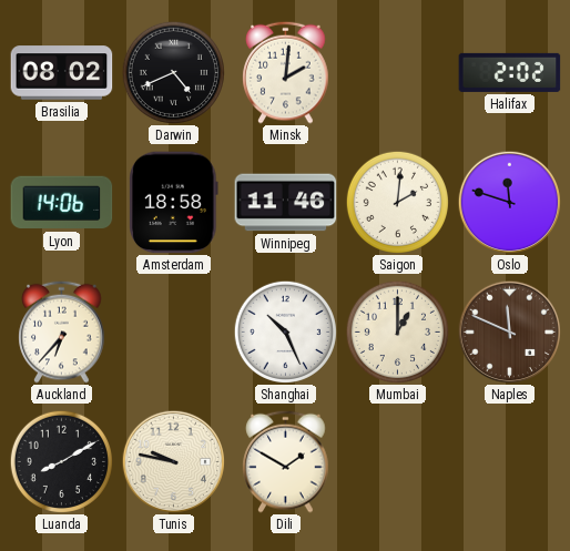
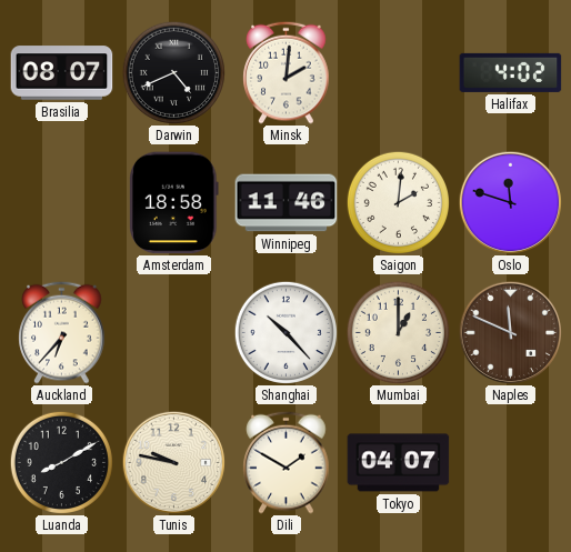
Brasilia: 08:02 -> 08:07
Halifax: 2:02 -> 4:02
Lyon: 14:06 -> none
Shanghai: 10:26 -> 10:23
Tokyo: none -> 04:07
